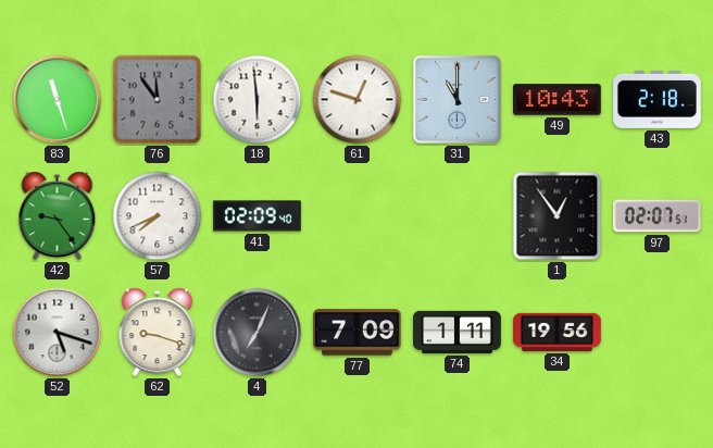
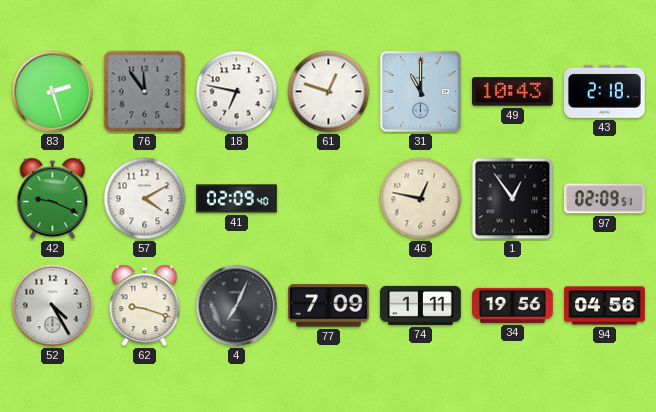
83: 11:27 -> 2:27
18: 5:59 -> 6:47
42: 9:24 -> 9:19
57: 7:41 -> 4:10
46: none -> 12:47
97: 02:07 -> 02:09
52: 5:18 -> 4:25
94: none -> 04:56
